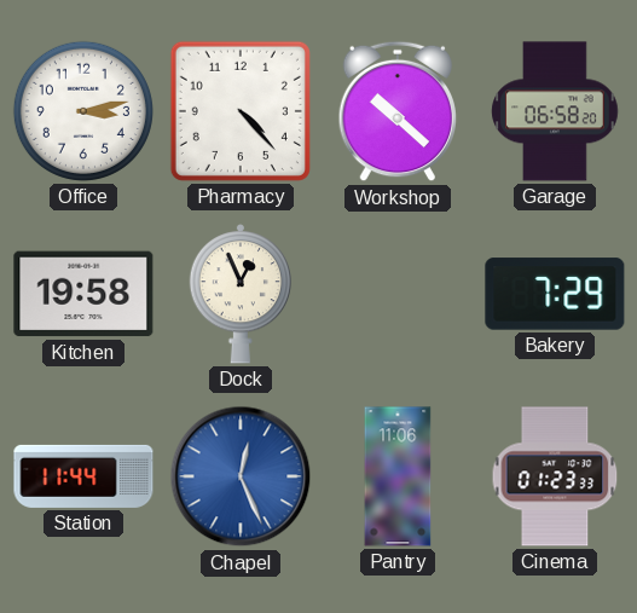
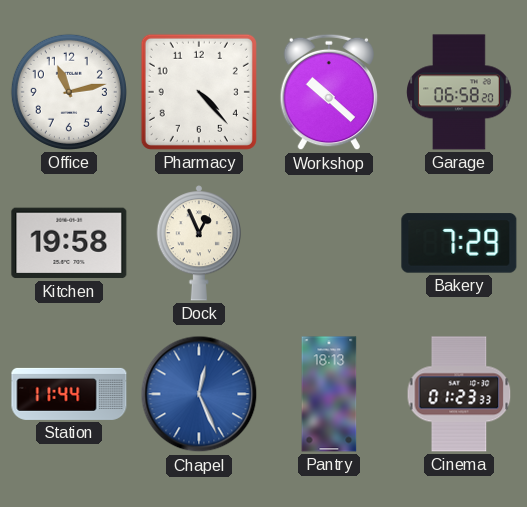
Office: 3:13 -> 11:13
Pantry: 11:06 -> 18:13
